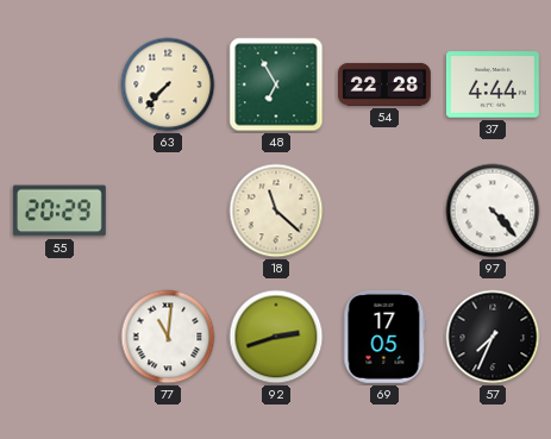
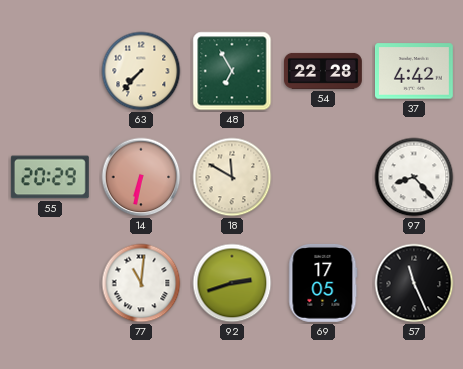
37: 4:44 -> 4:42
14: none -> 6:32
18: 11:22 -> 11:50
97: 4:23 -> 8:23
57: 7:34 -> 11:26
